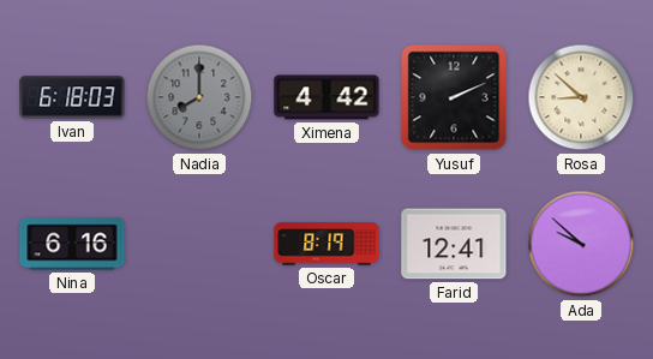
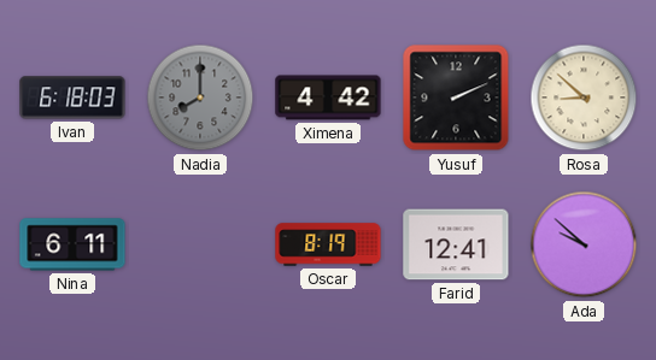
Nina: 6:16 -> 6:11
